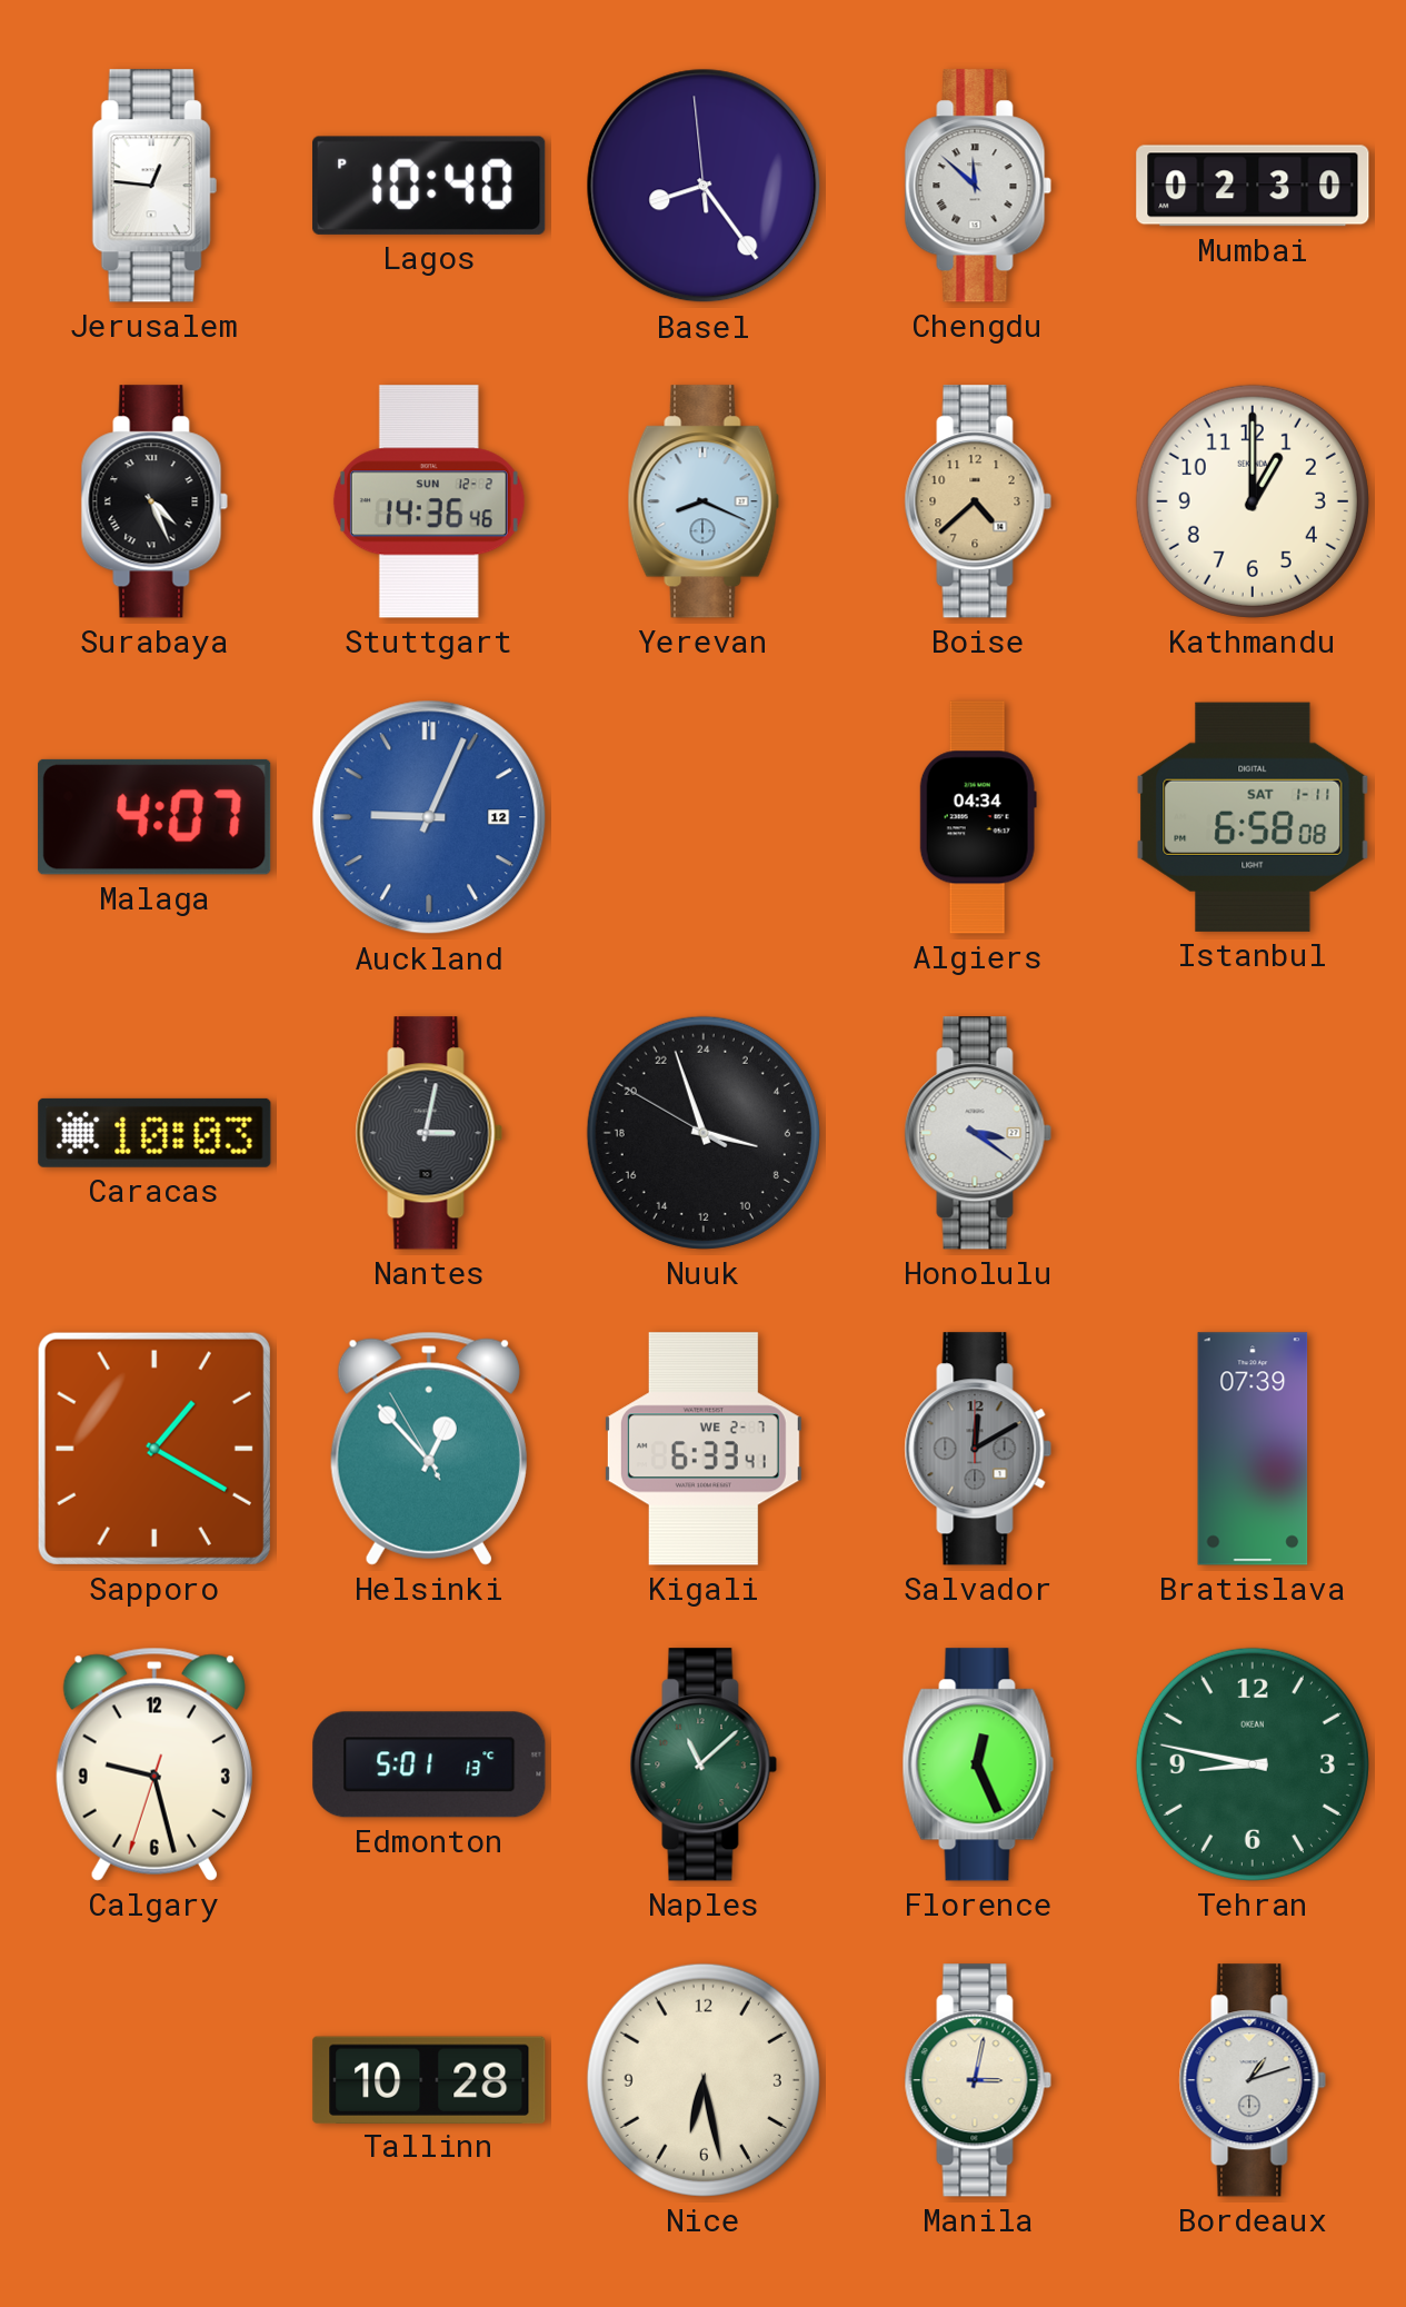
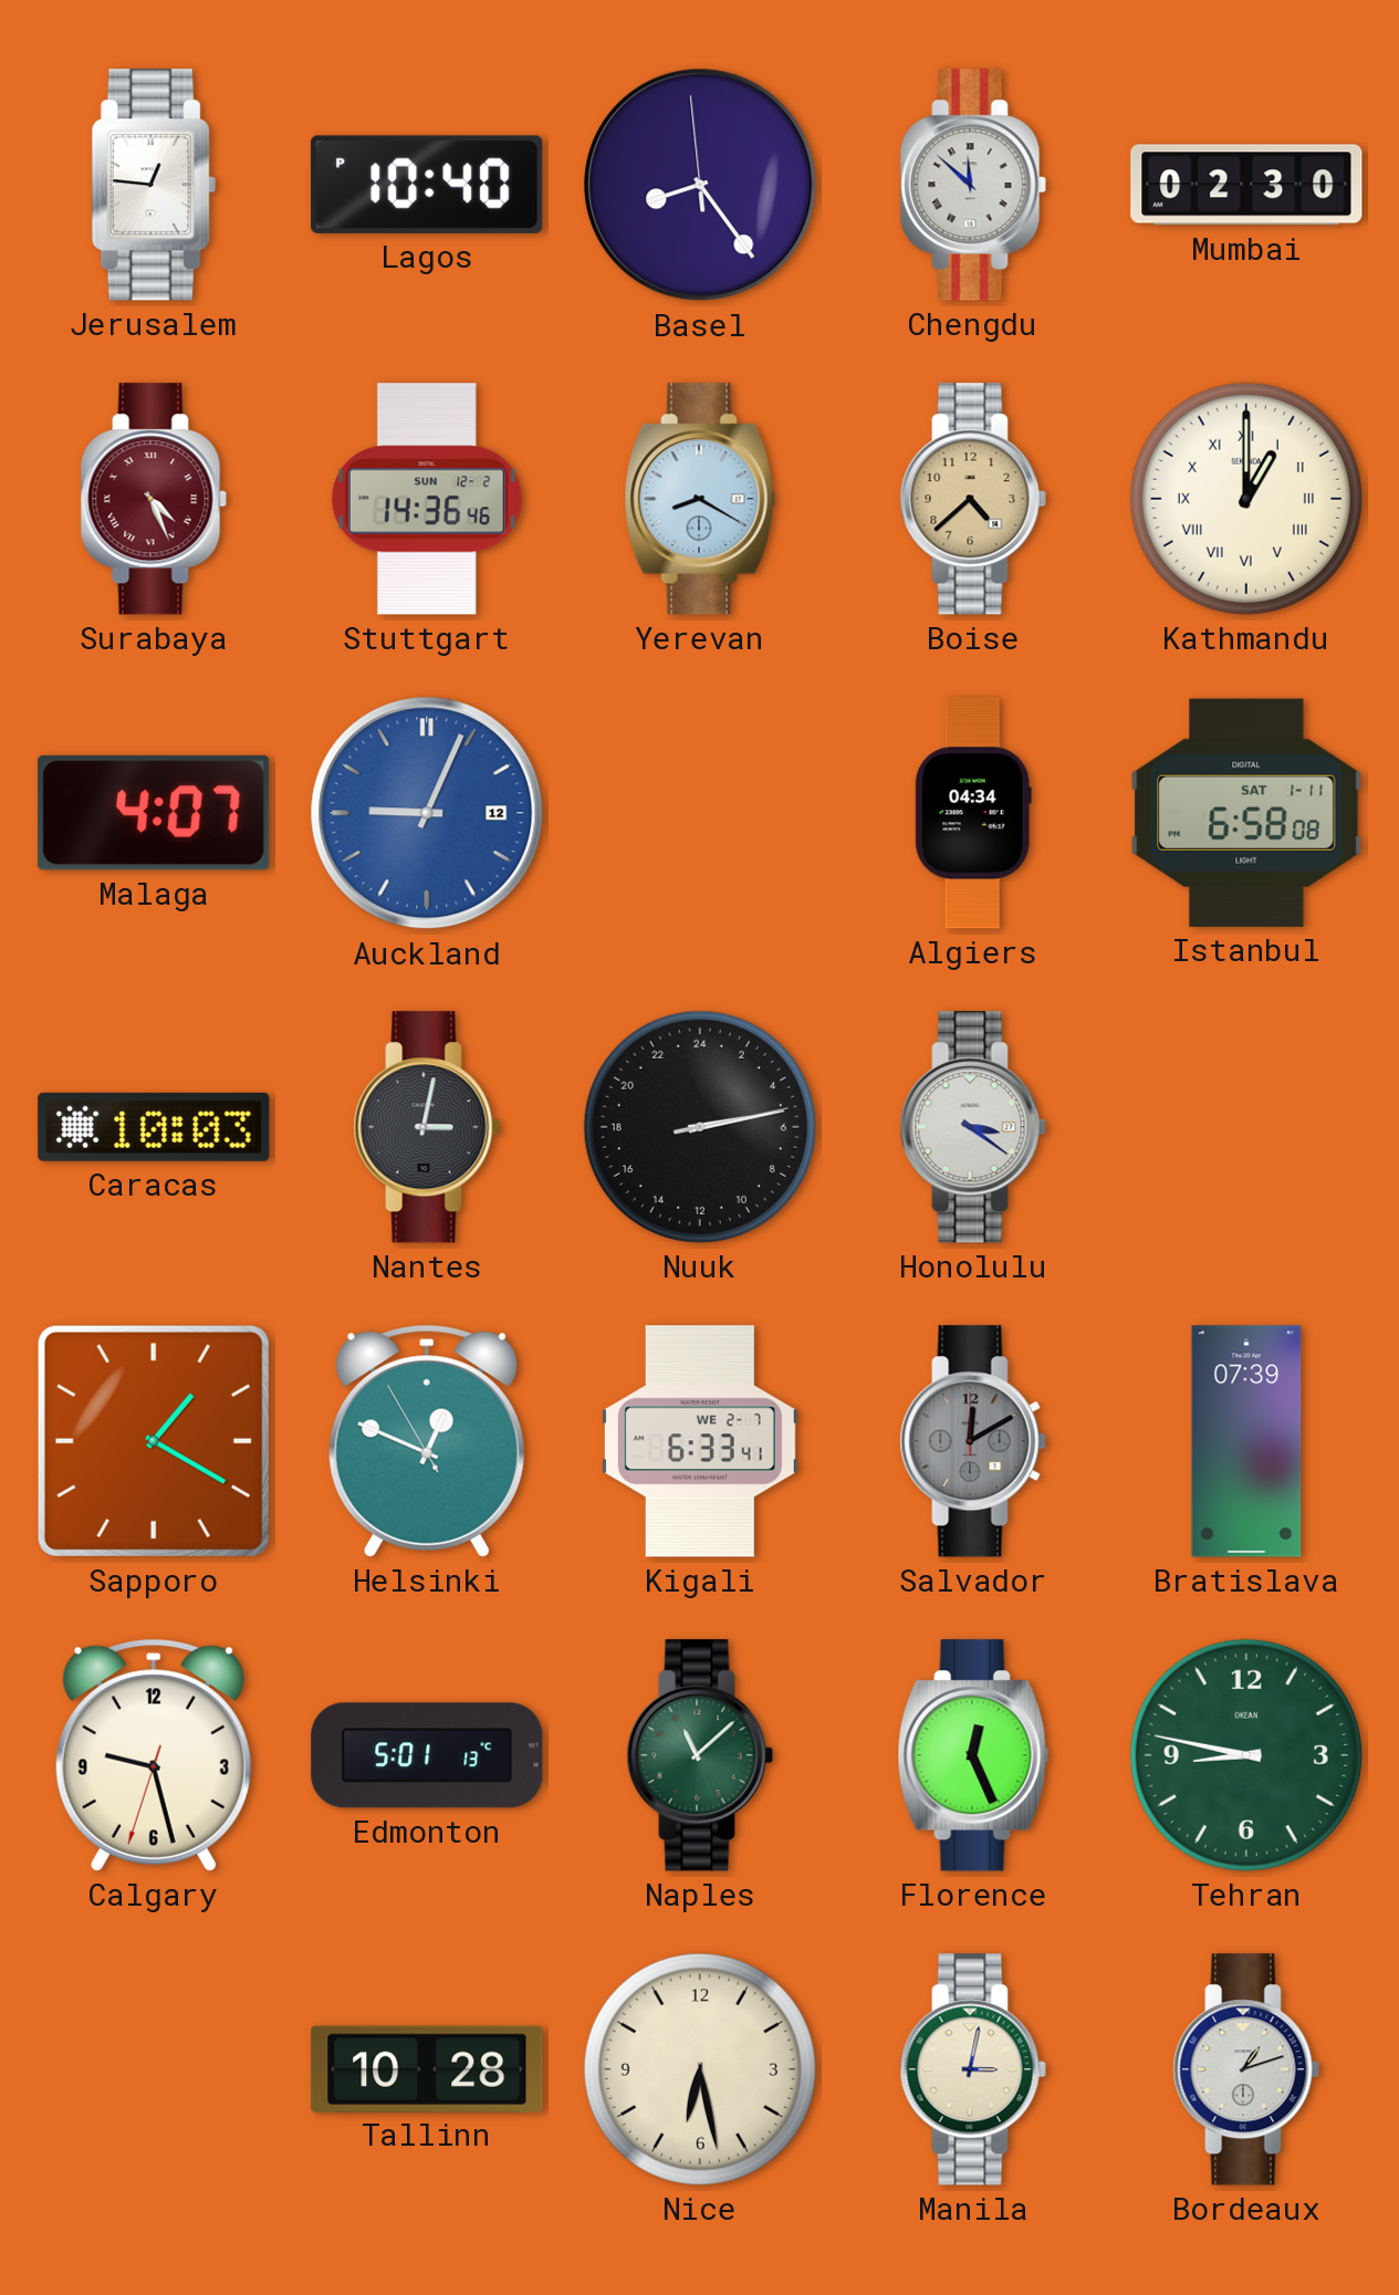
Surabaya dial: black -> burgundy
Yerevan: 8:19 -> 8:20
Kathmandu numerals: Arabic -> Roman
Nuuk: 6:56 -> 5:13
Helsinki: 12:52 -> 12:48
